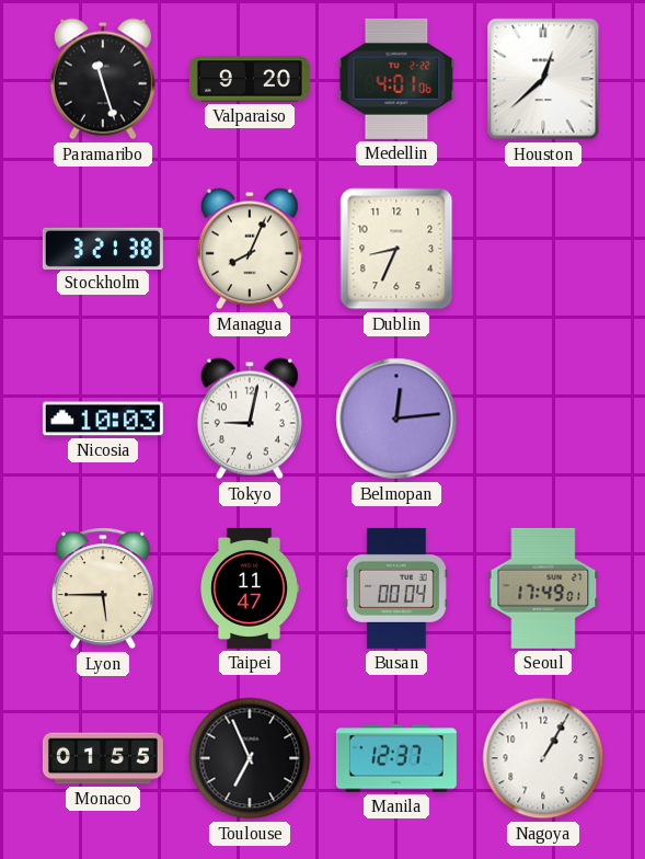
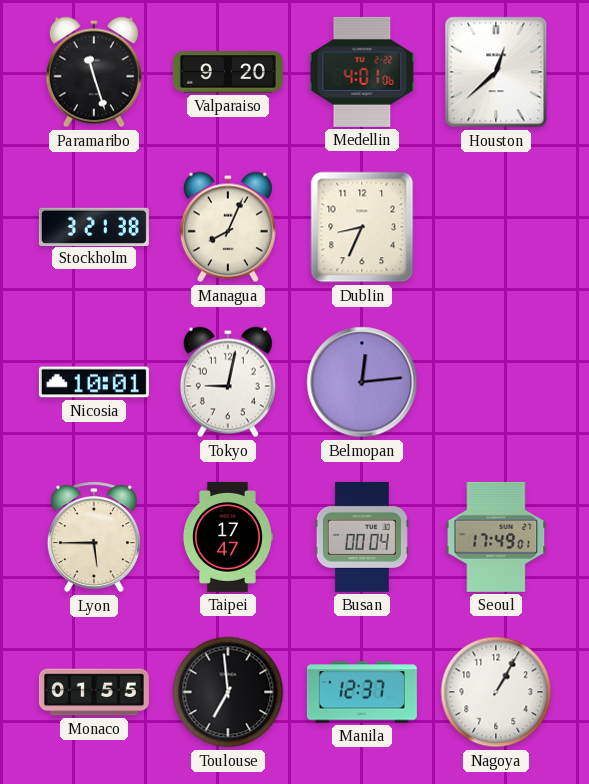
Nicosia: 10:03 -> 10:01
Taipei: 11:47 -> 17:47
Toulouse: 6:56 -> 6:59
